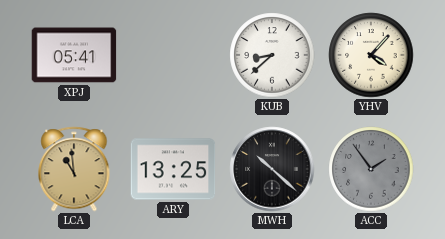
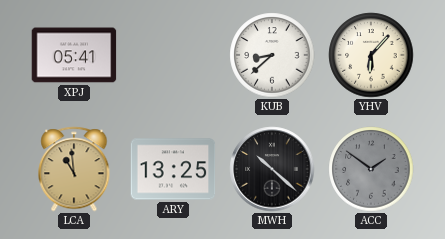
YHV: 4:07 -> 6:07
ACC: 1:54 -> 1:51
